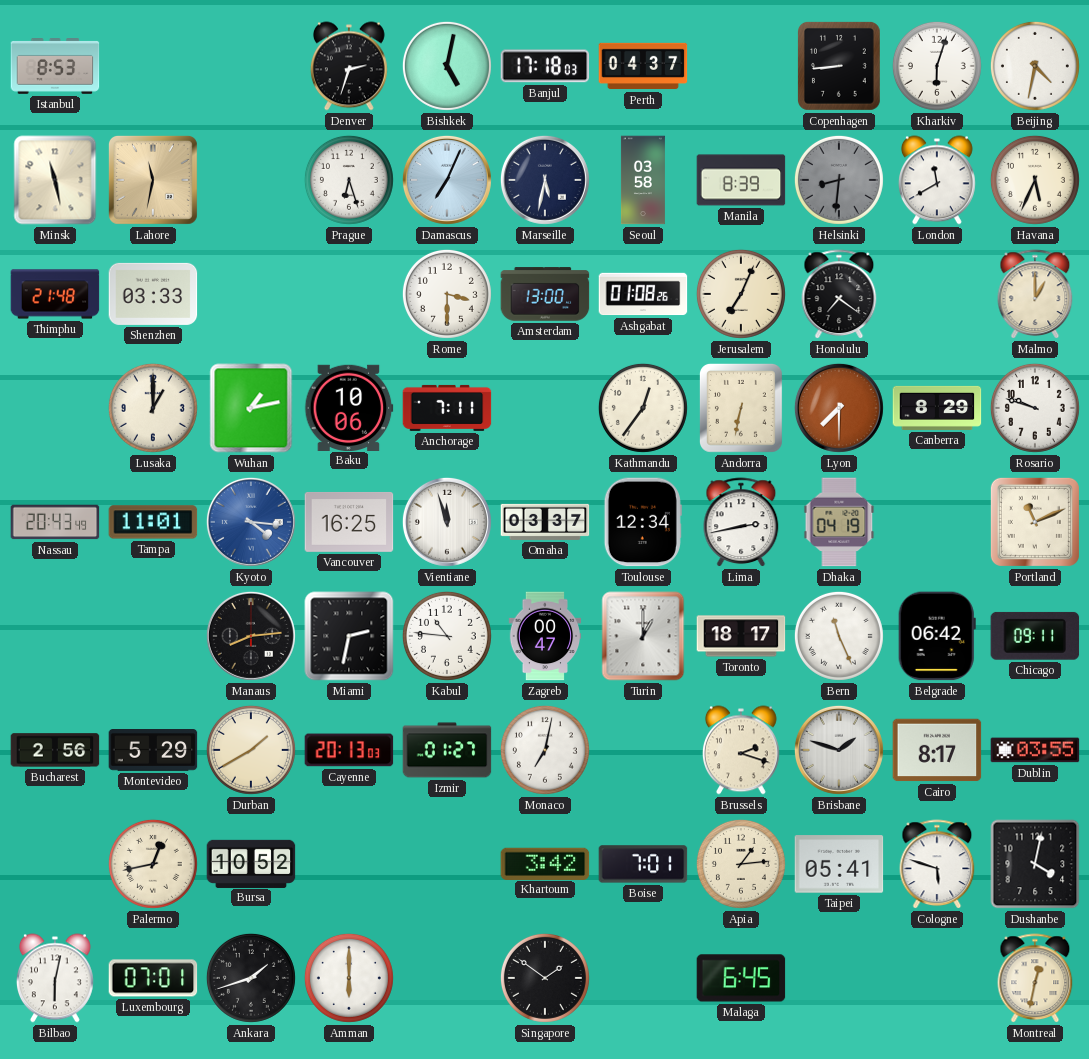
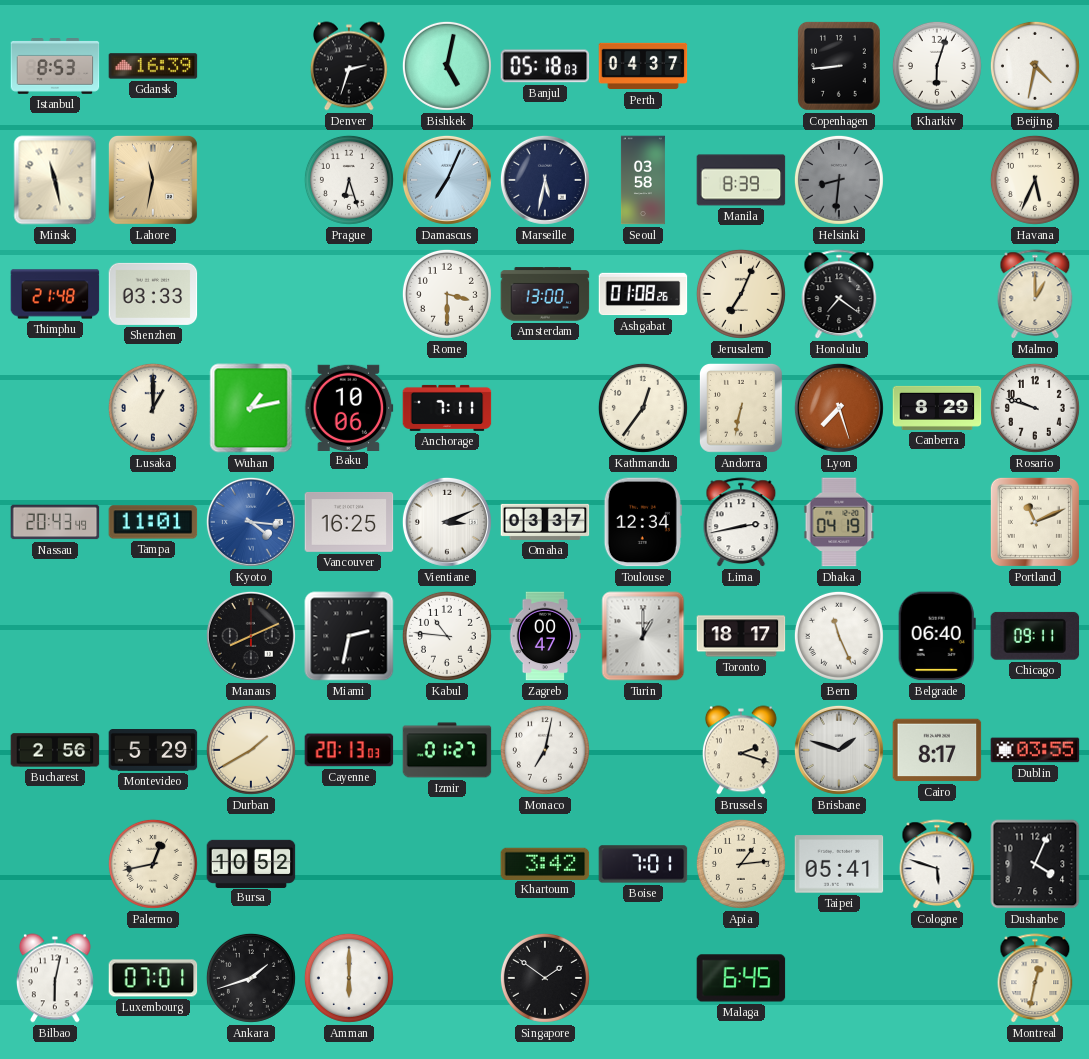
Gdansk: none -> 16:39
Banjul: 17:18 -> 05:18
London: 11:40 -> none
Lyon: 7:30 -> 7:27
Vientiane: 11:57 -> 3:11
Manaus: 8:14 -> 8:11
Belgrade: 06:42 -> 06:40
Dushanbe: 4:02 -> 4:04
